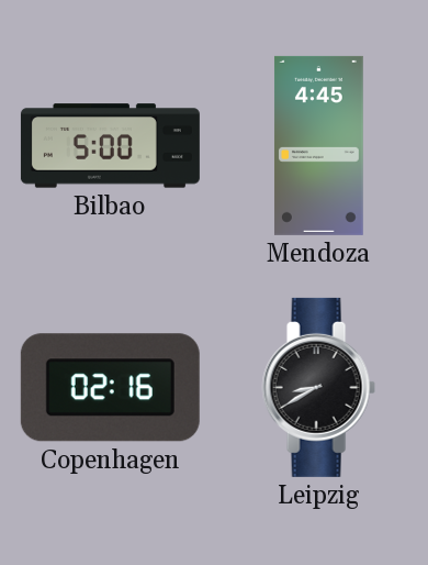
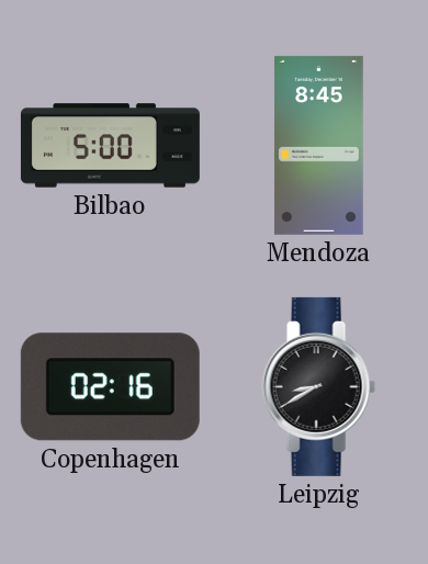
Mendoza: 4:45 -> 8:45
